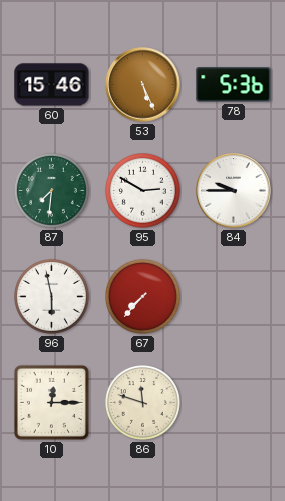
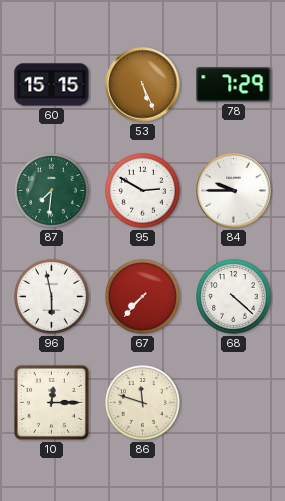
60: 15:46 -> 15:15
78: 5:36 -> 7:29
68: none -> 4:22
